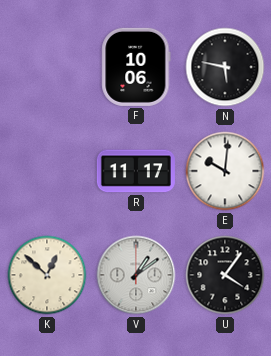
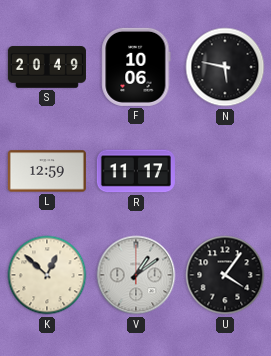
S: none -> 20:49
L: none -> 12:59
E: 10:01 -> none
